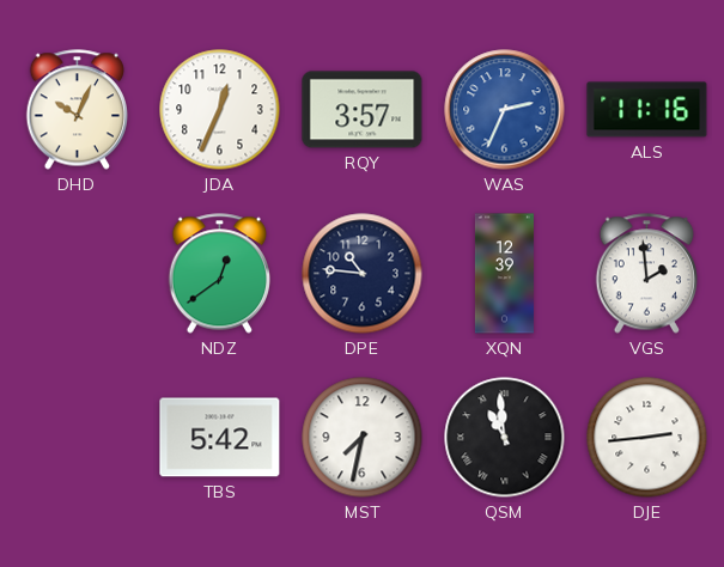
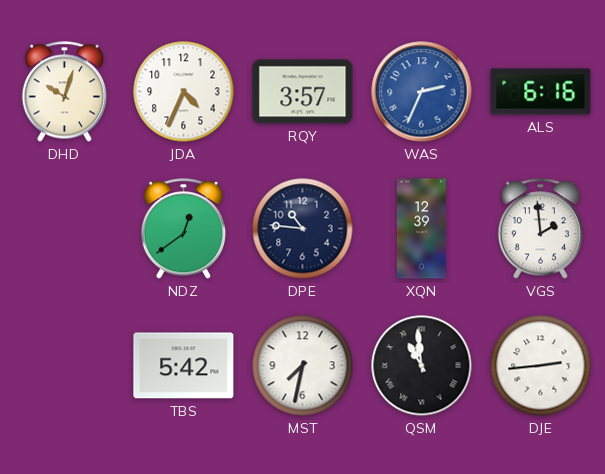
DHD: 10:04 -> 10:03
JDA: 12:34 -> 4:34
ALS: 11:16 -> 6:16
